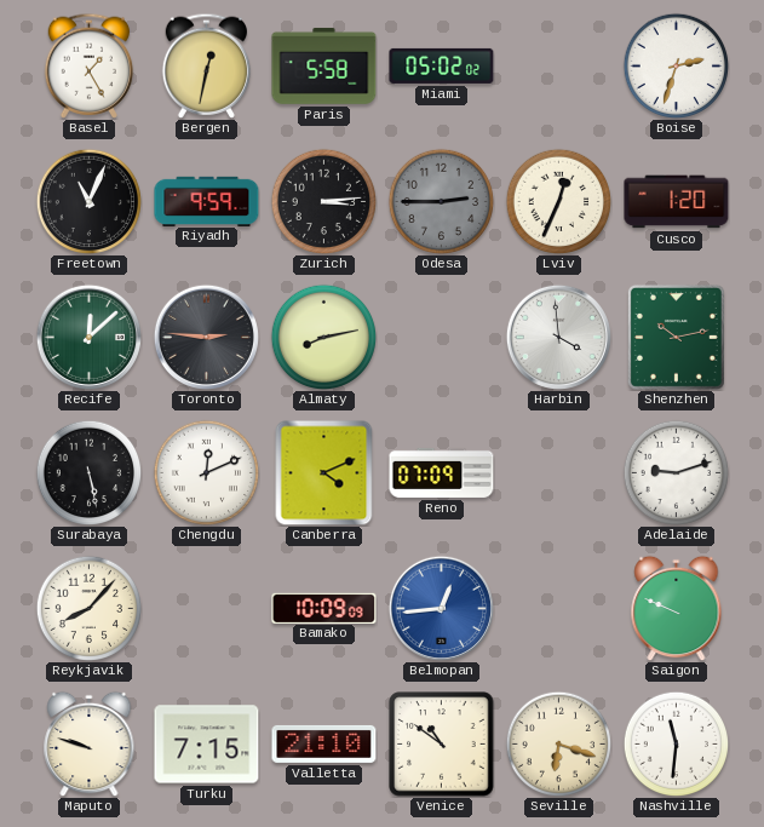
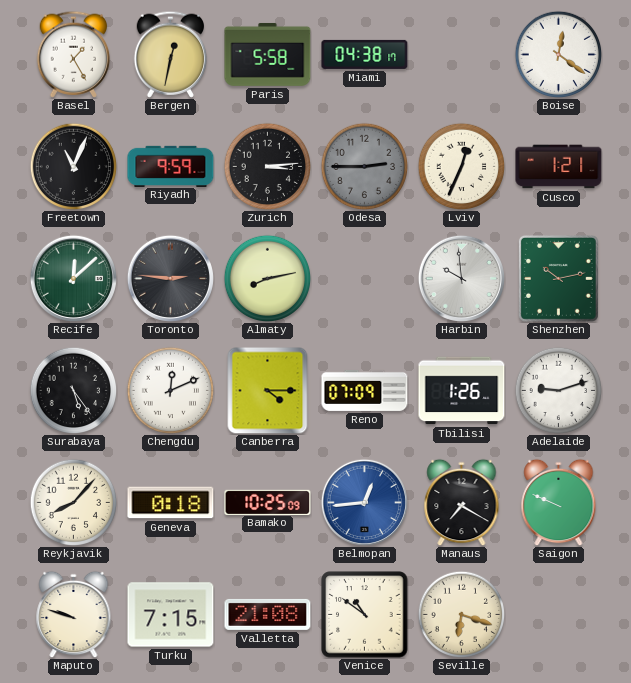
Miami: 05:02 -> 04:38
Boise: 2:33 -> 12:21
Cusco: 1:20 -> 1:21
Harbin: 3:59 -> 9:59
Surabaya: 5:28 -> 5:24
Canberra: 4:11 -> 4:15
Tbilisi: none -> 1:26
Geneva: none -> 0:18
Bamako: 10:09 -> 10:25
Manaus: none -> 7:20
Valletta: 21:10 -> 21:08
Nashville: 11:31 -> none
